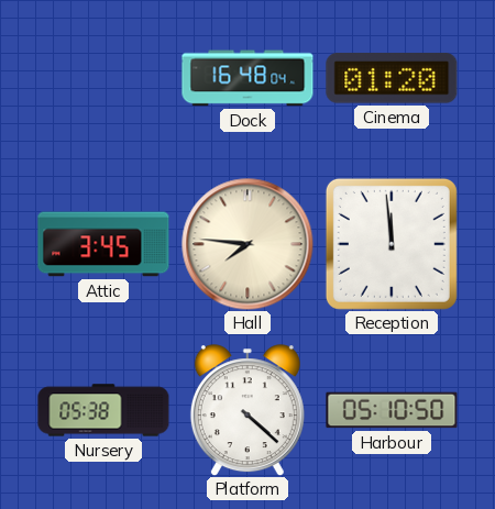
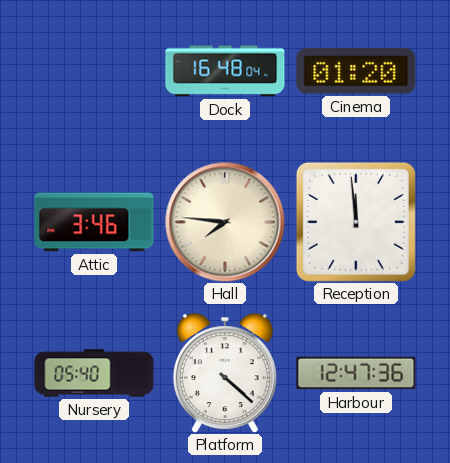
Attic: 3:45 -> 3:46
Nursery: 05:38 -> 05:40
Harbour: 05:10 -> 12:47
